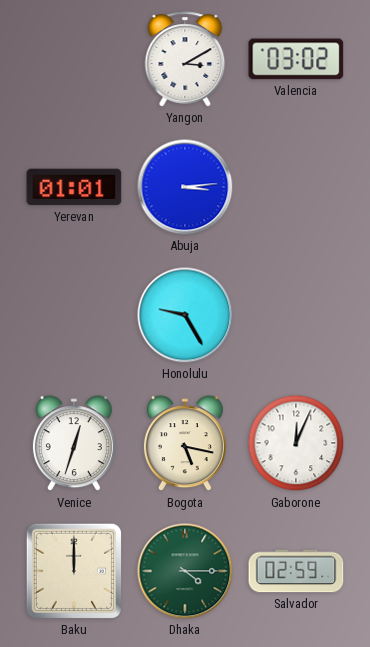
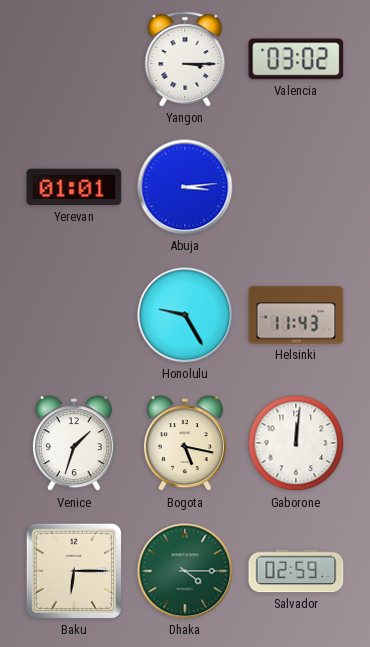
Yangon: 3:10 -> 3:15
Helsinki: none -> 11:43
Venice: 12:33 -> 1:33
Gaborone: 12:04 -> 12:01
Baku: 12:00 -> 6:15
